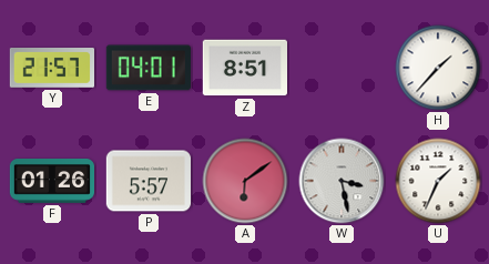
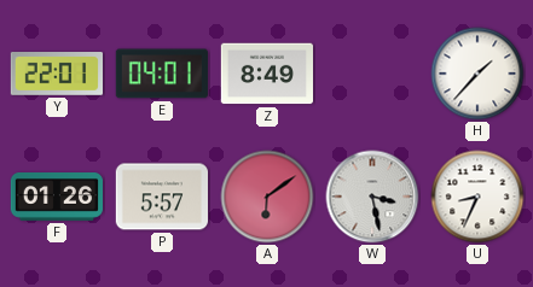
Y: 21:57 -> 22:01
Z: 8:51 -> 8:49
U: 1:34 -> 8:34
